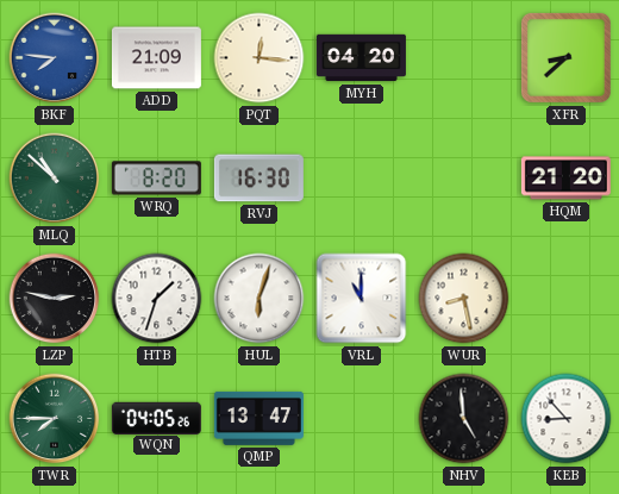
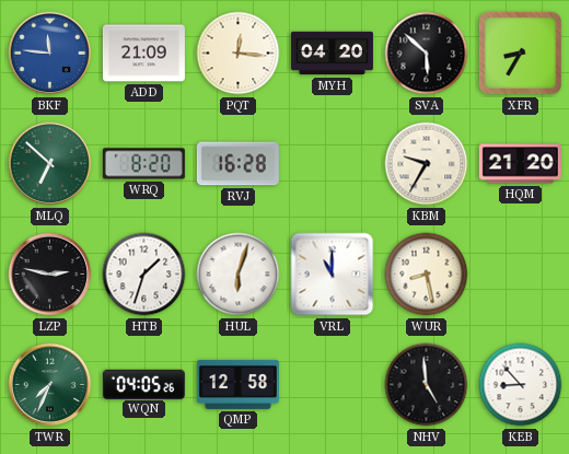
BKF: 7:46 -> 11:46
SVA: none -> 5:52
XFR: 8:38 -> 8:35
MLQ: 10:52 -> 6:52
RVJ: 16:30 -> 16:28
KBM: none -> 9:35
TWR: 7:45 -> 7:34
QMP: 13:47 -> 12:58
